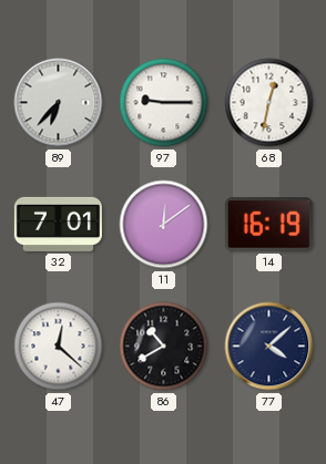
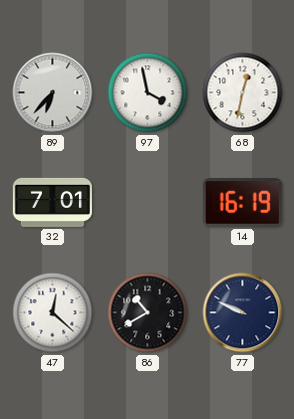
97: 9:15 -> 3:58
11: 12:09 -> none
77: 4:08 -> 9:49
